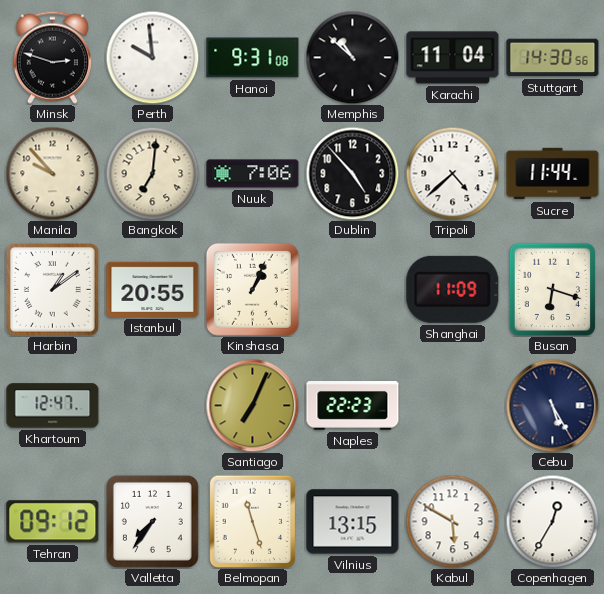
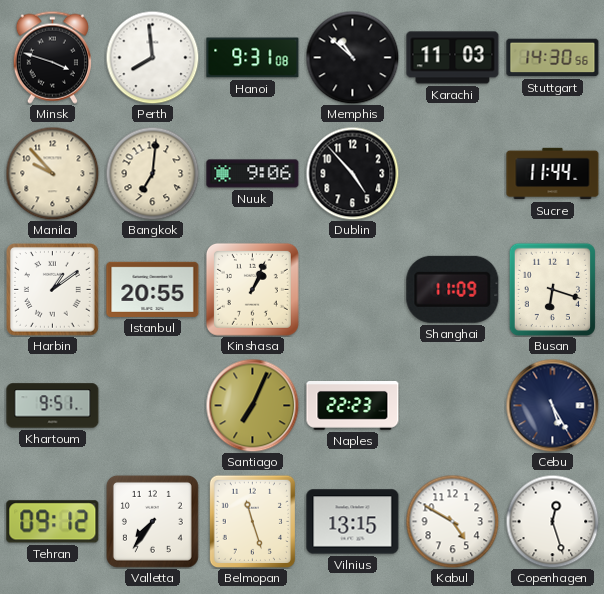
Minsk: 2:48 -> 3:48
Perth: 9:59 -> 7:59
Karachi: 11:04 -> 11:03
Nuuk: 7:06 -> 9:06
Tripoli: 4:38 -> none
Khartoum: 12:47 -> 9:51
Kabul: 5:50 -> 4:50
Copenhagen: 12:35 -> 12:27
